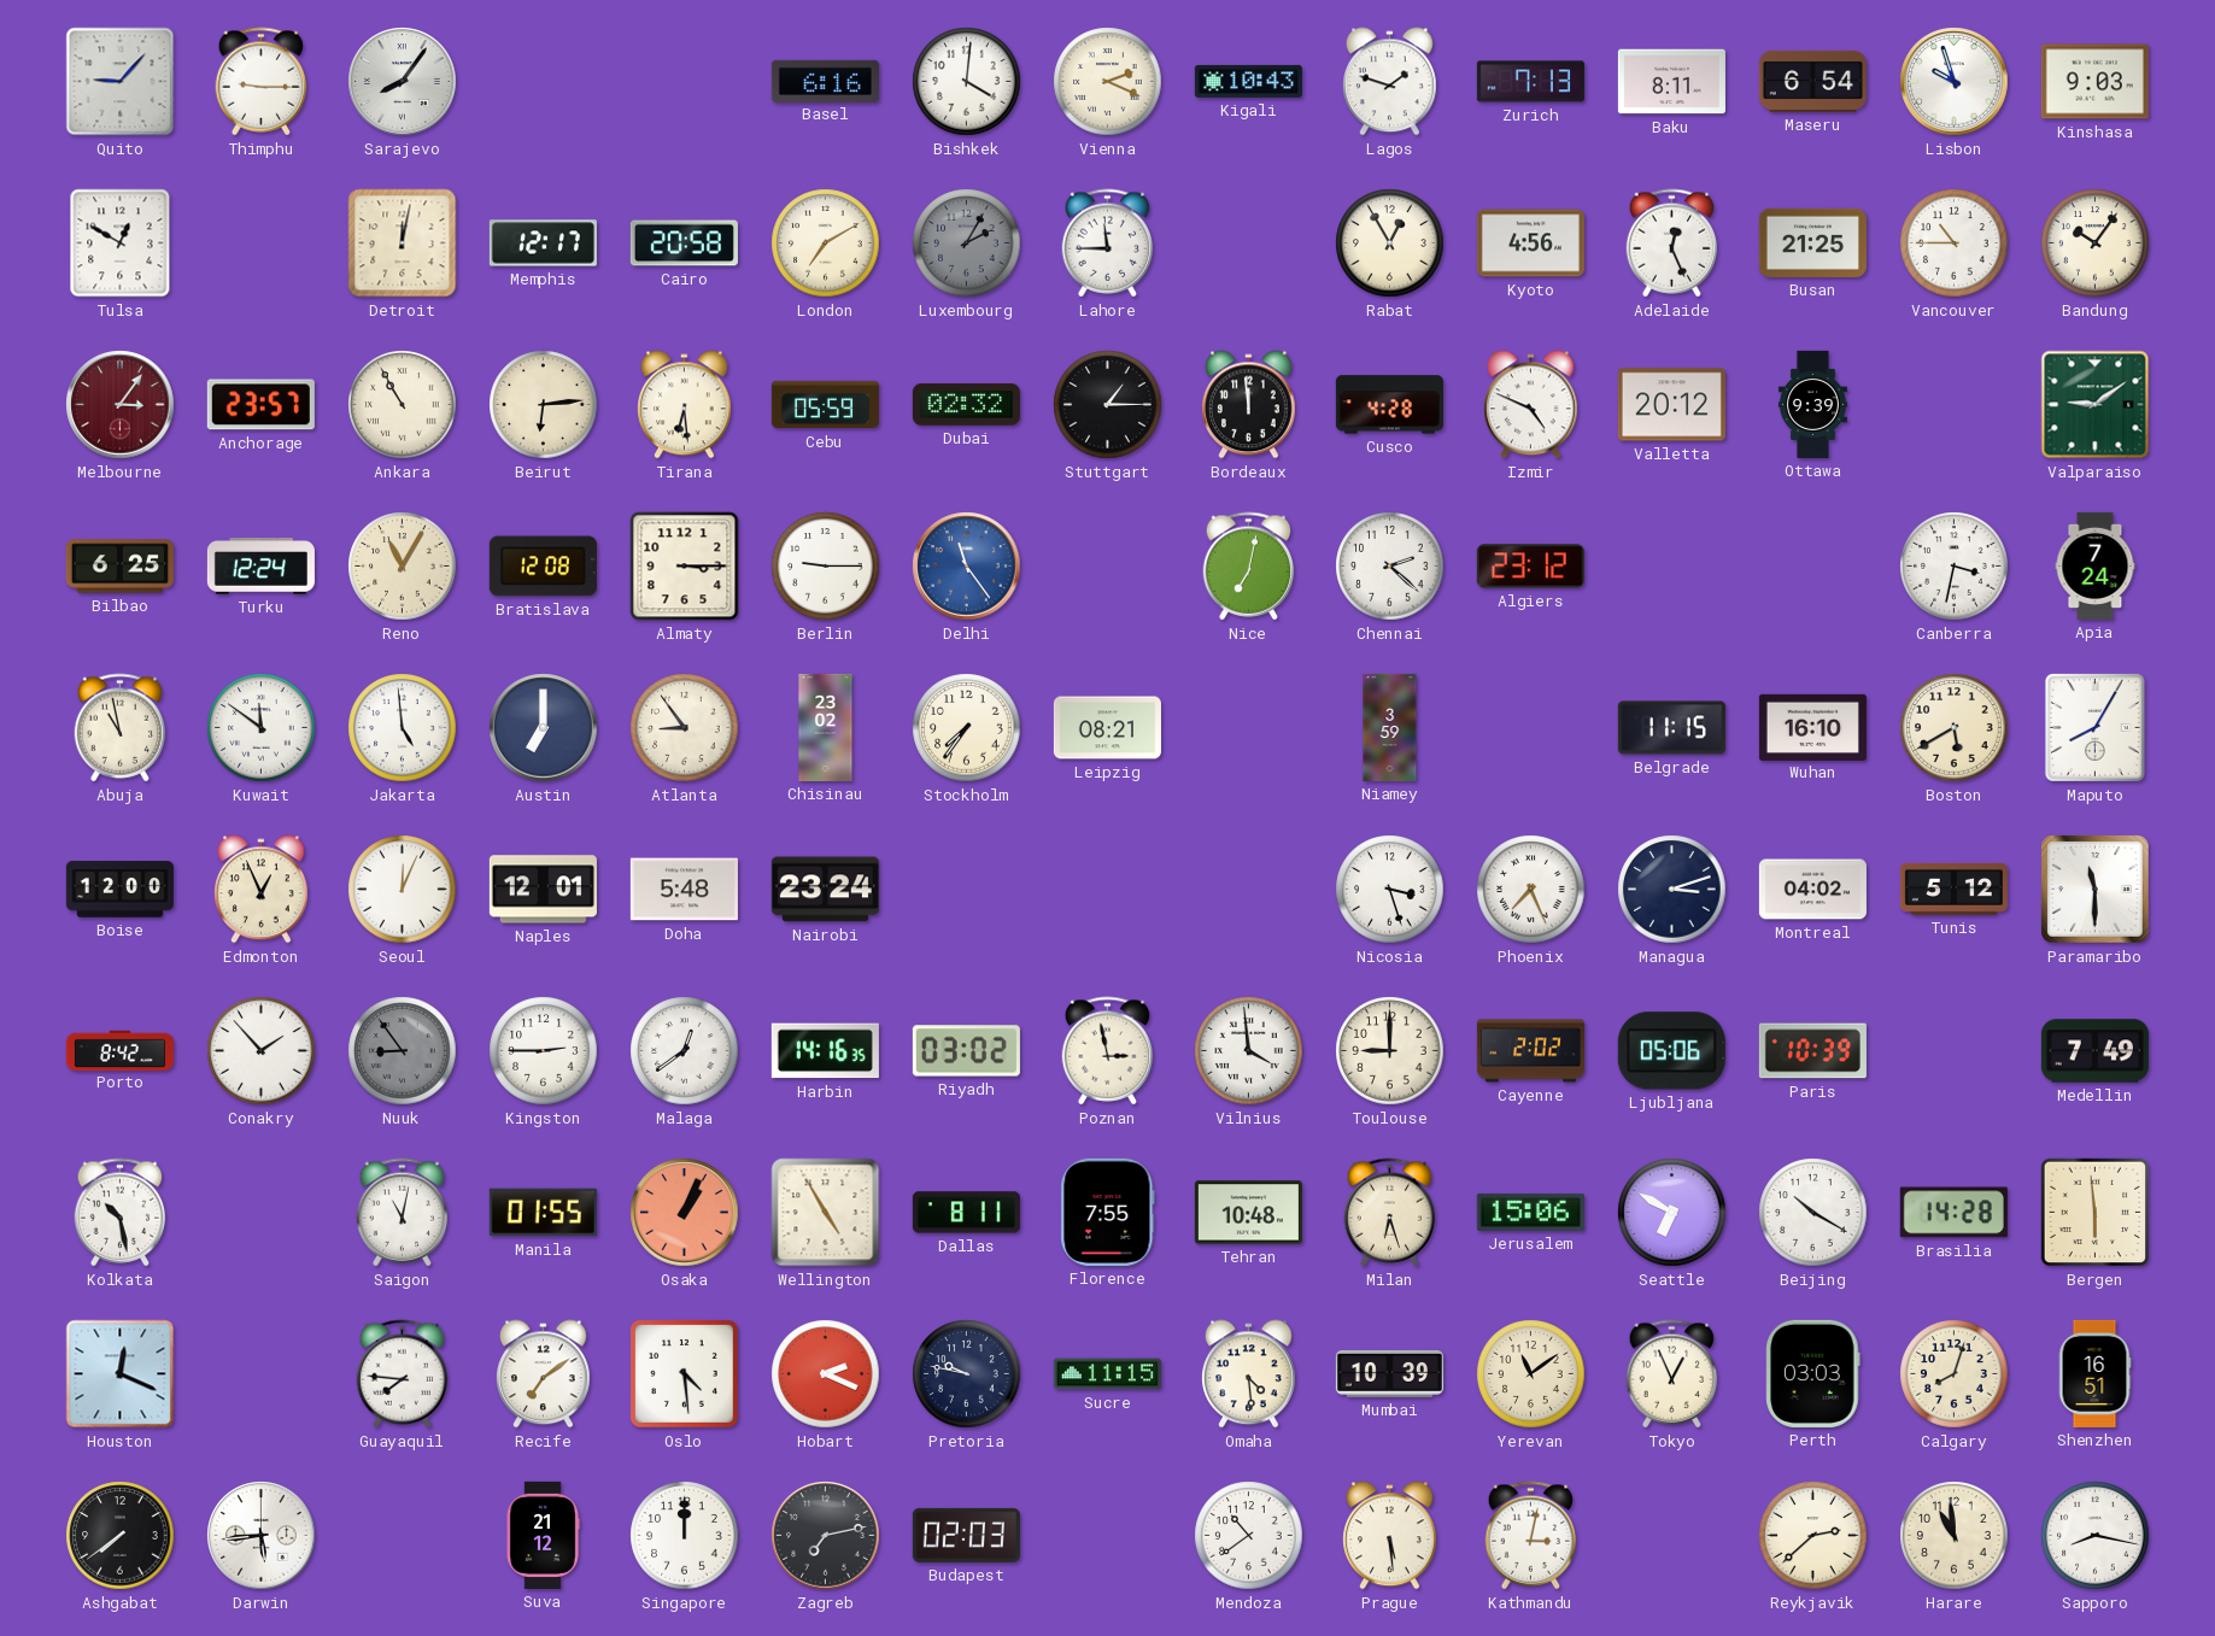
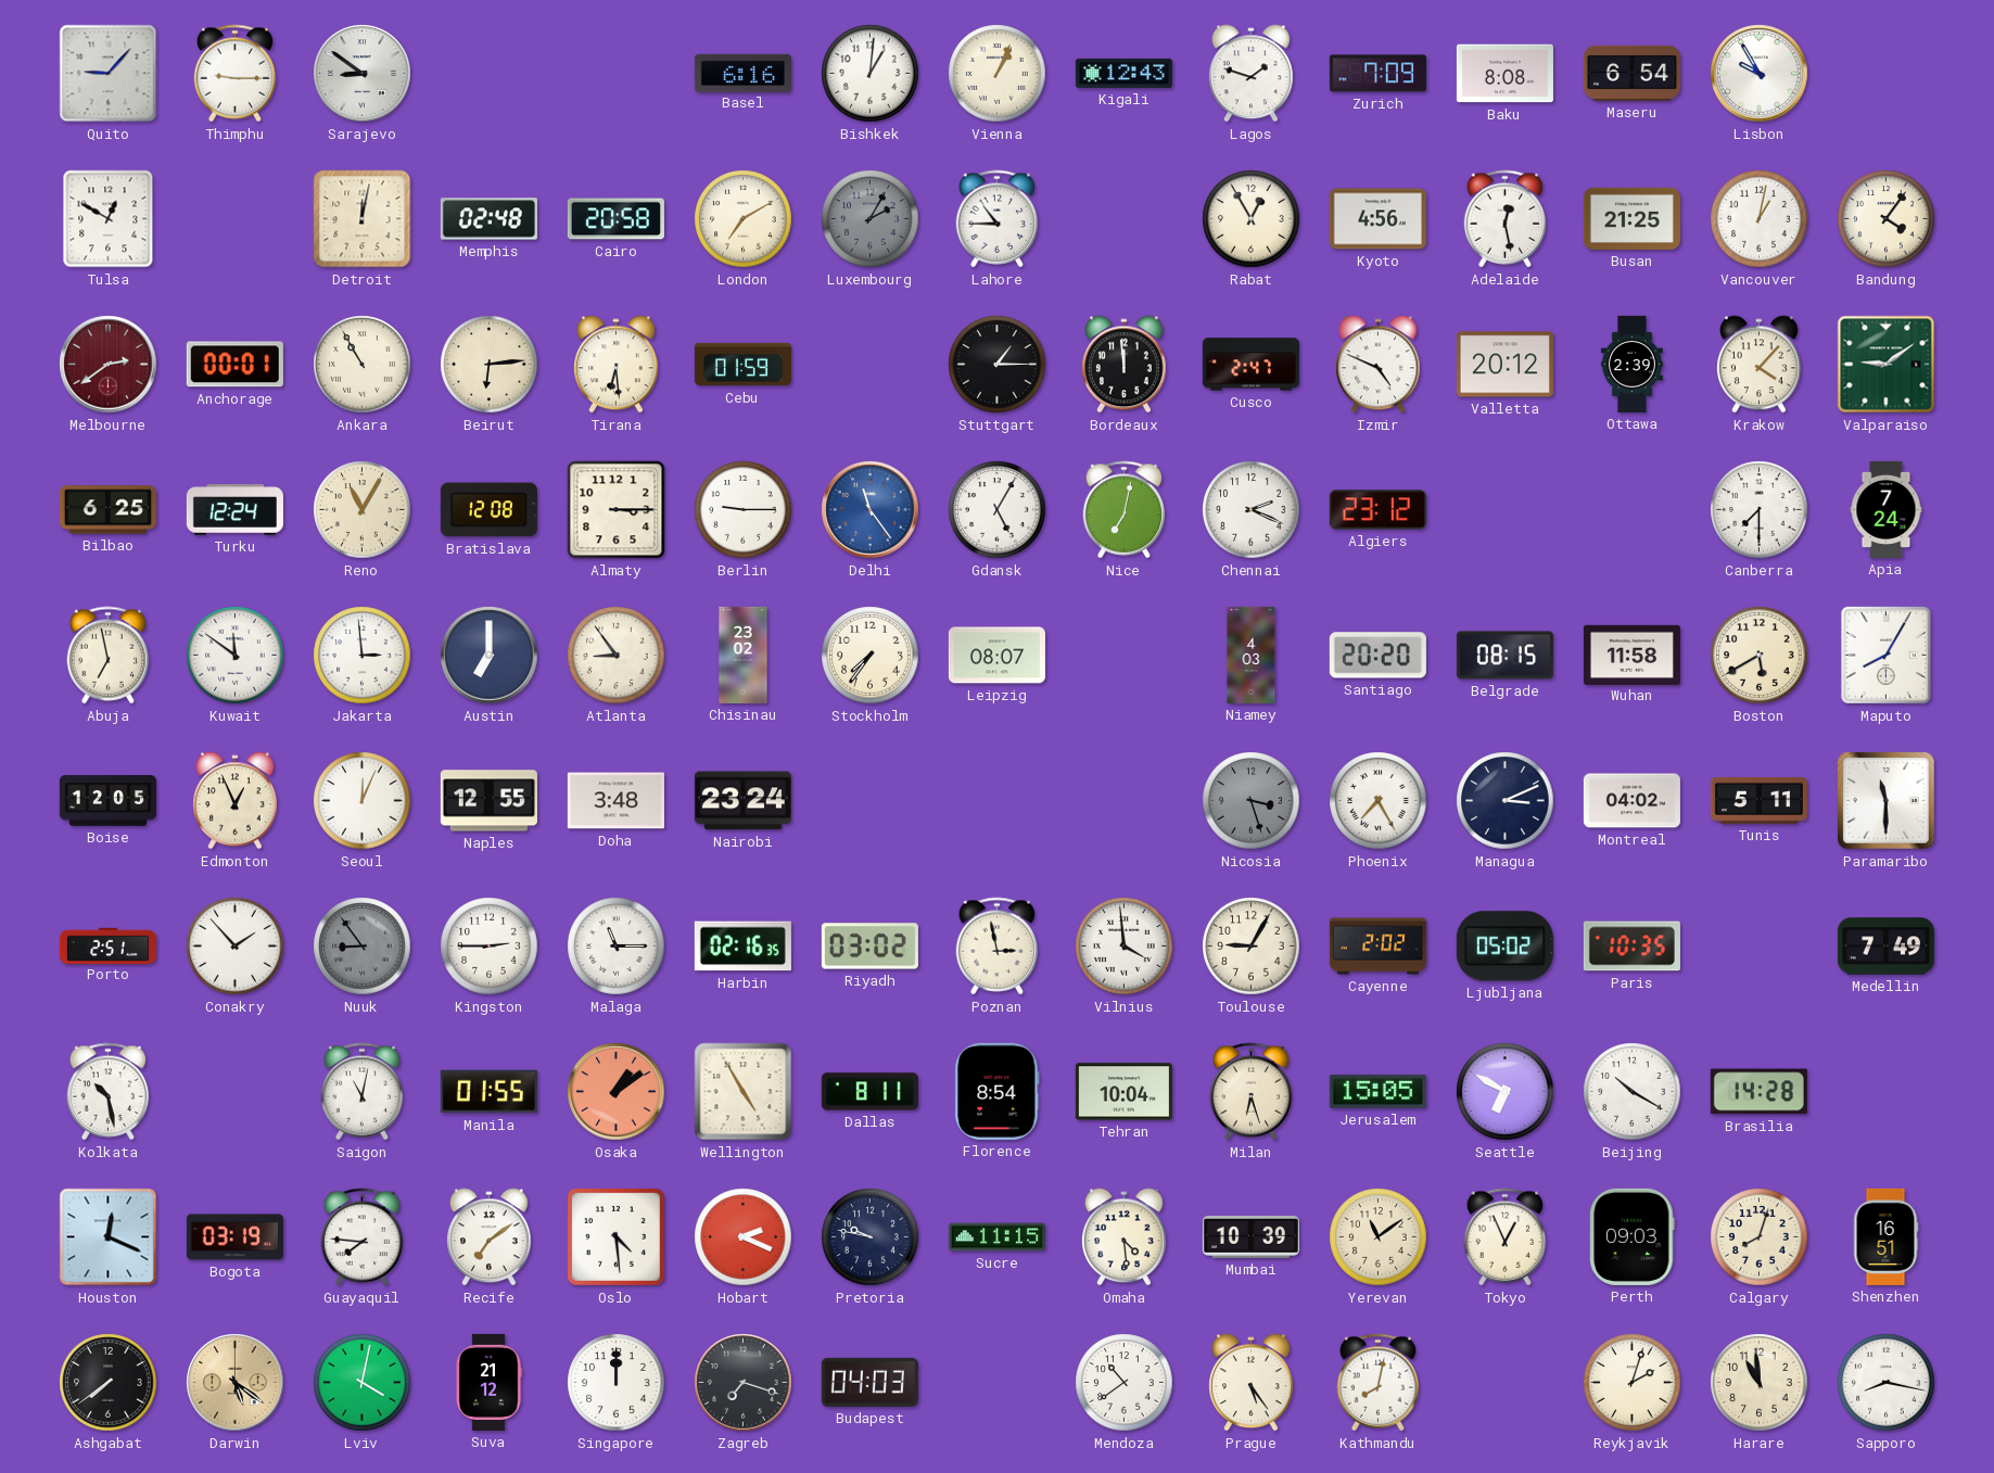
Sarajevo: 8:06 -> 8:51
Bishkek: 4:01 -> 1:01
Vienna: 2:19 -> 1:04
Kigali: 10:43 -> 12:43
Zurich: 7:13 -> 7:09
Baku: 8:11 -> 8:08
Lisbon: 9:57 -> 9:55
Kinshasa: 9:03 -> none
Memphis: 12:17 -> 02:48
Lahore: 11:45 -> 10:45
Adelaide: 12:26 -> 12:28
Vancouver: 10:45 -> 1:02
Bandung: 10:06 -> 4:06
Melbourne: 3:06 -> 2:39
Anchorage: 23:57 -> 00:01
Cebu: 05:59 -> 01:59
Dubai: 02:32 -> none
Cusco: 4:28 -> 2:47
Ottawa: 9:39 -> 2:39
Krakow: none -> 4:07
Gdansk: none -> 5:05
Chennai: 2:22 -> 2:19
Canberra: 3:32 -> 7:30
Abuja: 10:58 -> 6:58
Jakarta: 4:59 -> 2:59
Leipzig: 08:21 -> 08:07
Niamey: 3:59 -> 4:03
Santiago: none -> 20:20
Belgrade: 11:15 -> 08:15
Wuhan: 16:10 -> 11:58
Boise: 12:00 -> 12:05
Naples: 12:01 -> 12:55
Doha: 5:48 -> 3:48
Nicosia dial: white -> grey
Phoenix: 7:26 -> 7:25
Managua: 3:12 -> 3:11
Tunis: 5:12 -> 5:11
Porto: 8:42 -> 2:51
Malaga: 12:39 -> 11:15
Harbin: 14:16 -> 02:16
Toulouse: 9:00 -> 9:05
Ljubljana: 05:06 -> 05:02
Paris: 10:39 -> 10:35
Osaka: 1:04 -> 1:09
Florence: 7:55 -> 8:54
Tehran: 10:48 -> 10:04
Jerusalem: 15:06 -> 15:05
Bergen: 5:59 -> none
Bogota: none -> 03:19
Perth: 03:03 -> 09:03
Darwin: 5:44 -> 5:21
Darwin dial: white -> champagne
Lviv: none -> 4:02
Zagreb: 7:13 -> 7:18
Budapest: 02:03 -> 04:03
Prague: 5:29 -> 5:24
Kathmandu: 3:02 -> 8:02
Reykjavik: 2:38 -> 2:03
